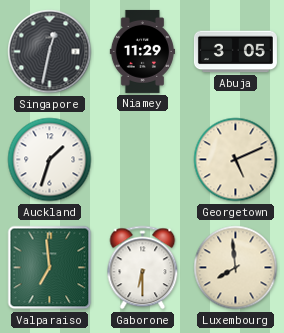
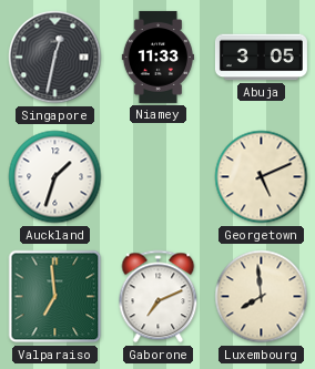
Niamey: 11:29 -> 11:33
Gaborone: 6:30 -> 7:11
